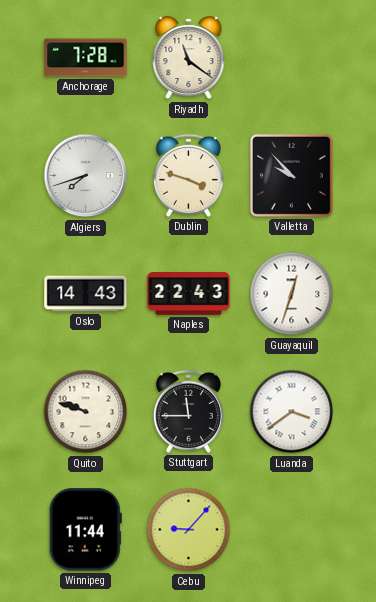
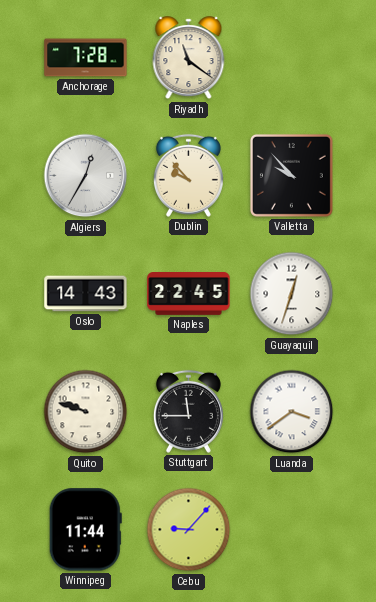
Algiers: 7:42 -> 12:35
Dublin: 3:48 -> 9:53
Naples: 22:43 -> 22:45
